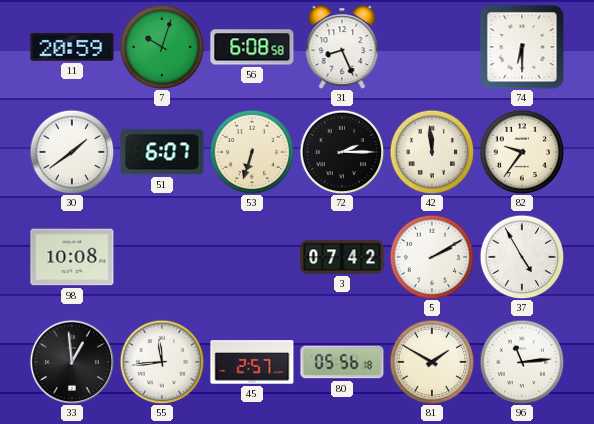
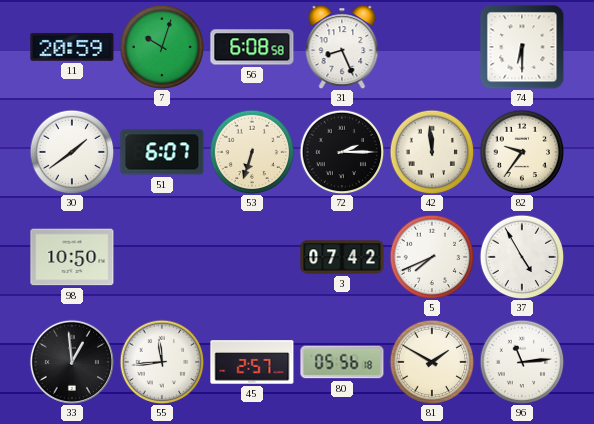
98: 10:08 -> 10:50
5: 2:10 -> 7:41
